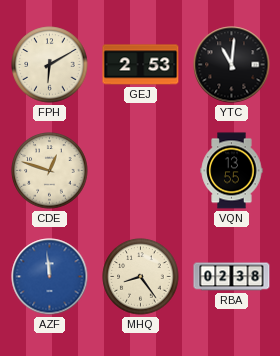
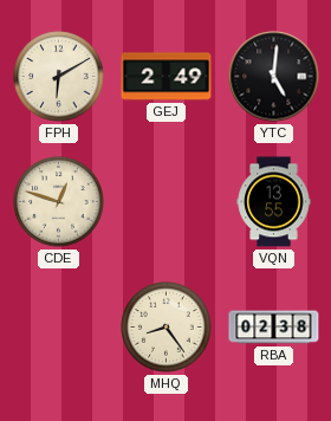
GEJ: 2:53 -> 2:49
YTC: 11:01 -> 5:01
AZF: 11:59 -> none
